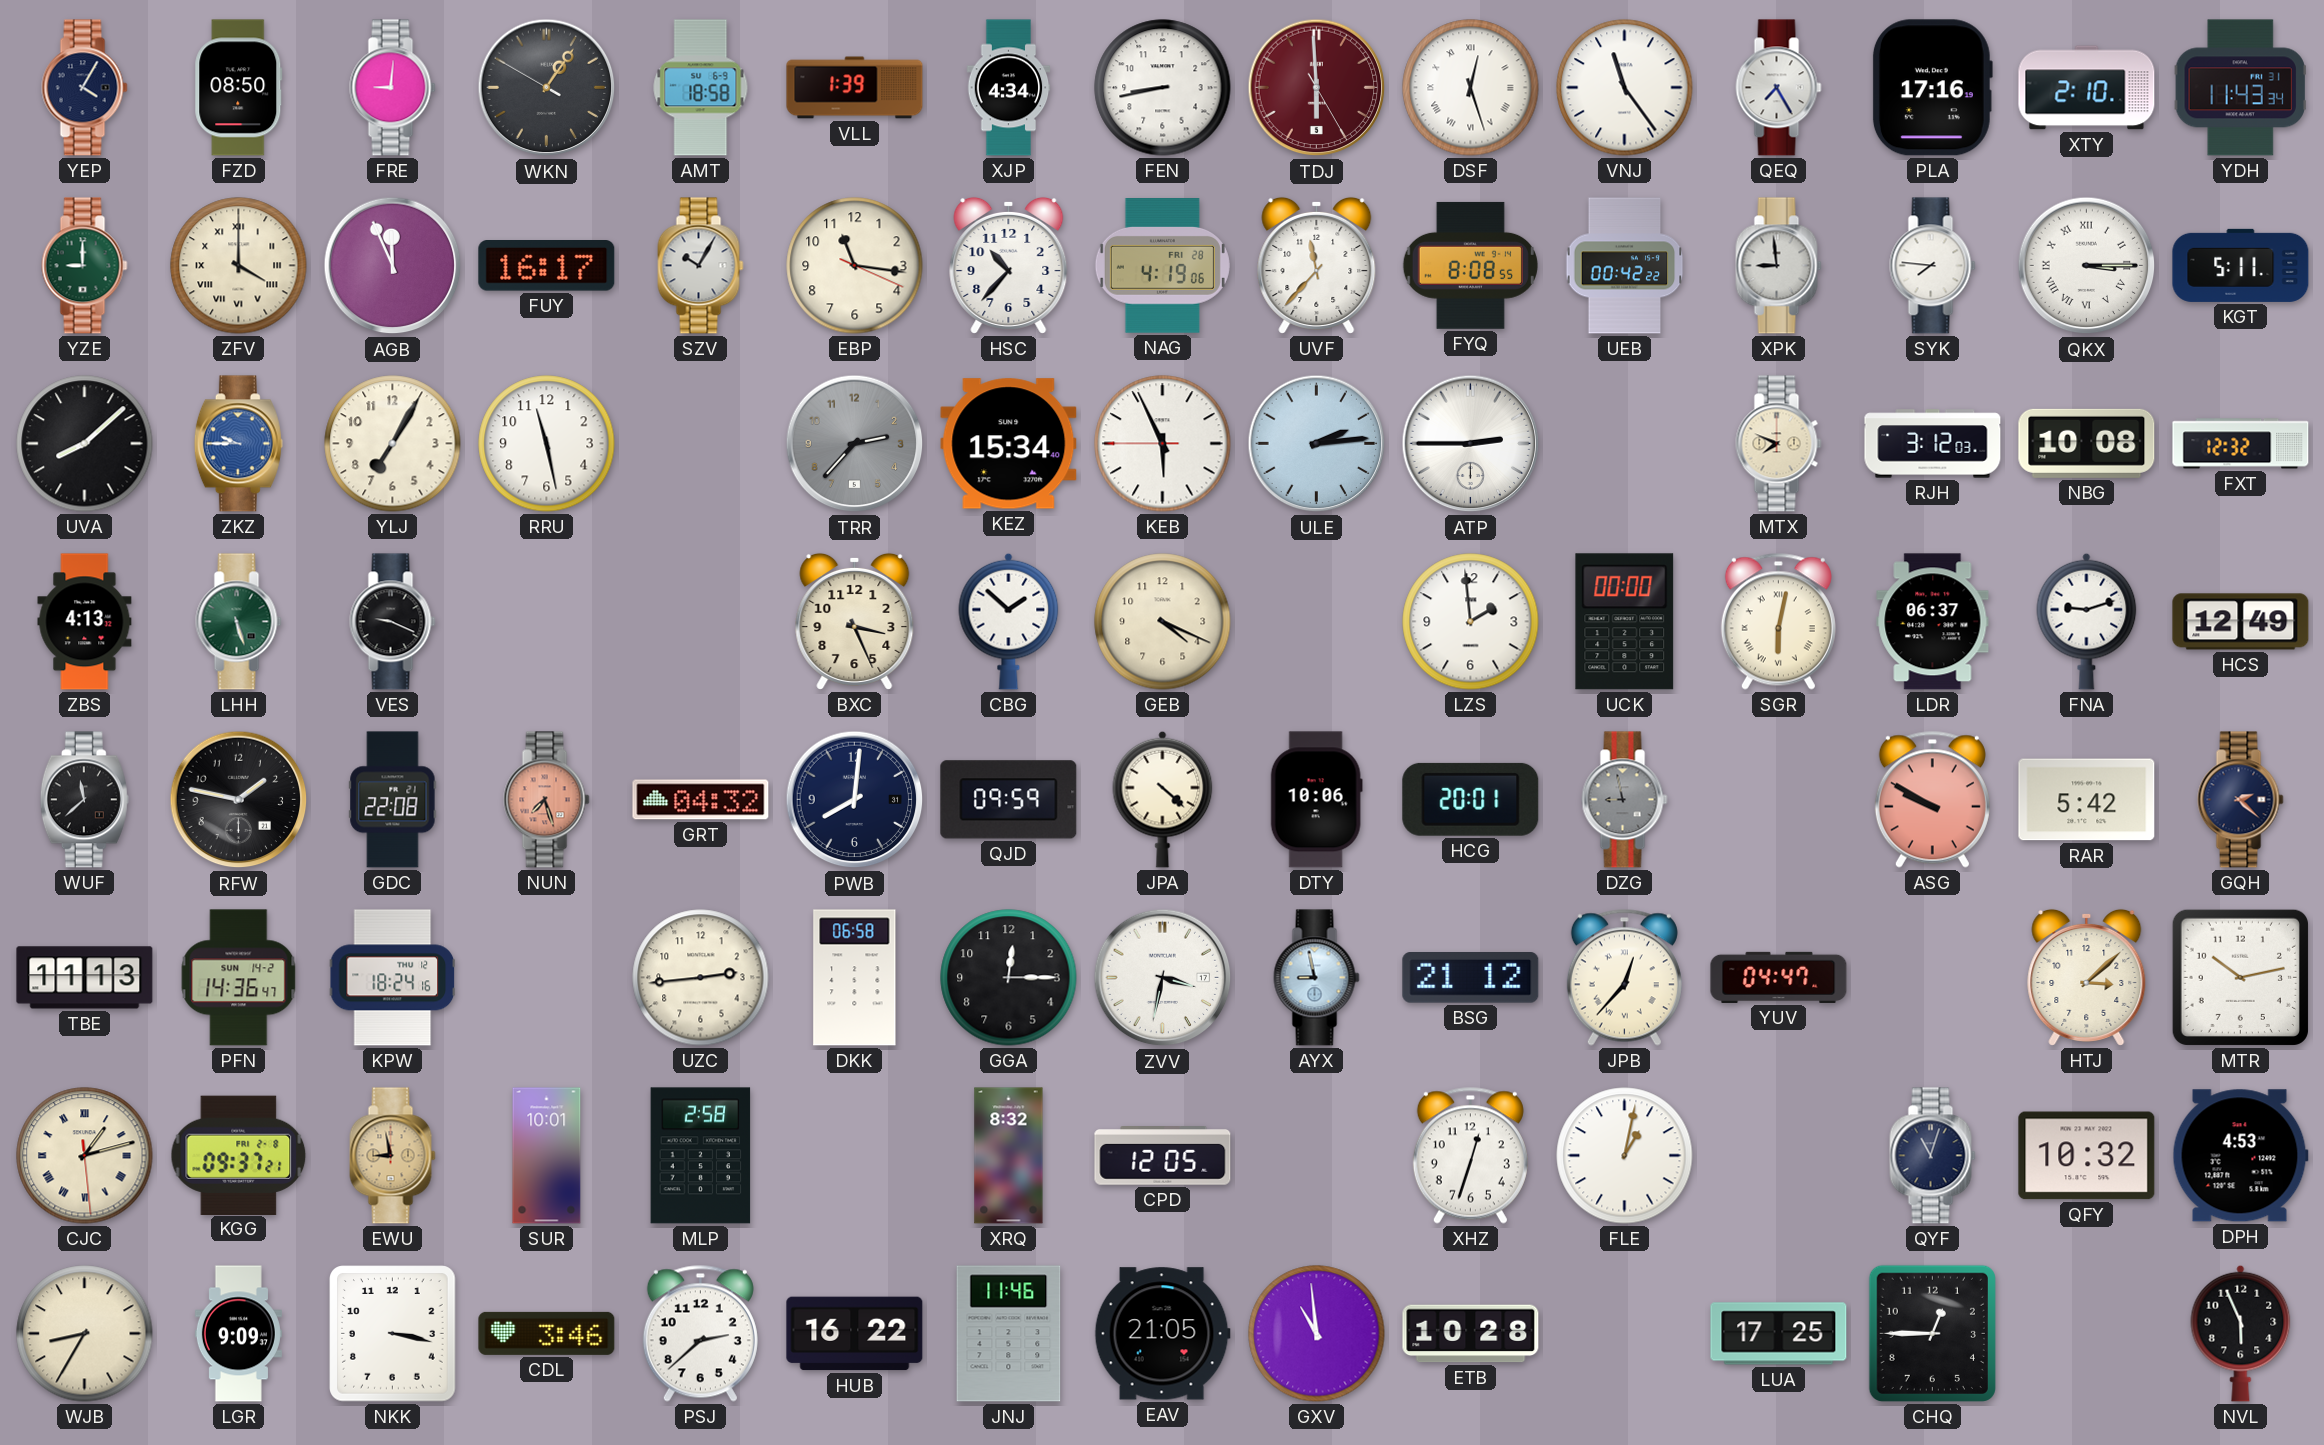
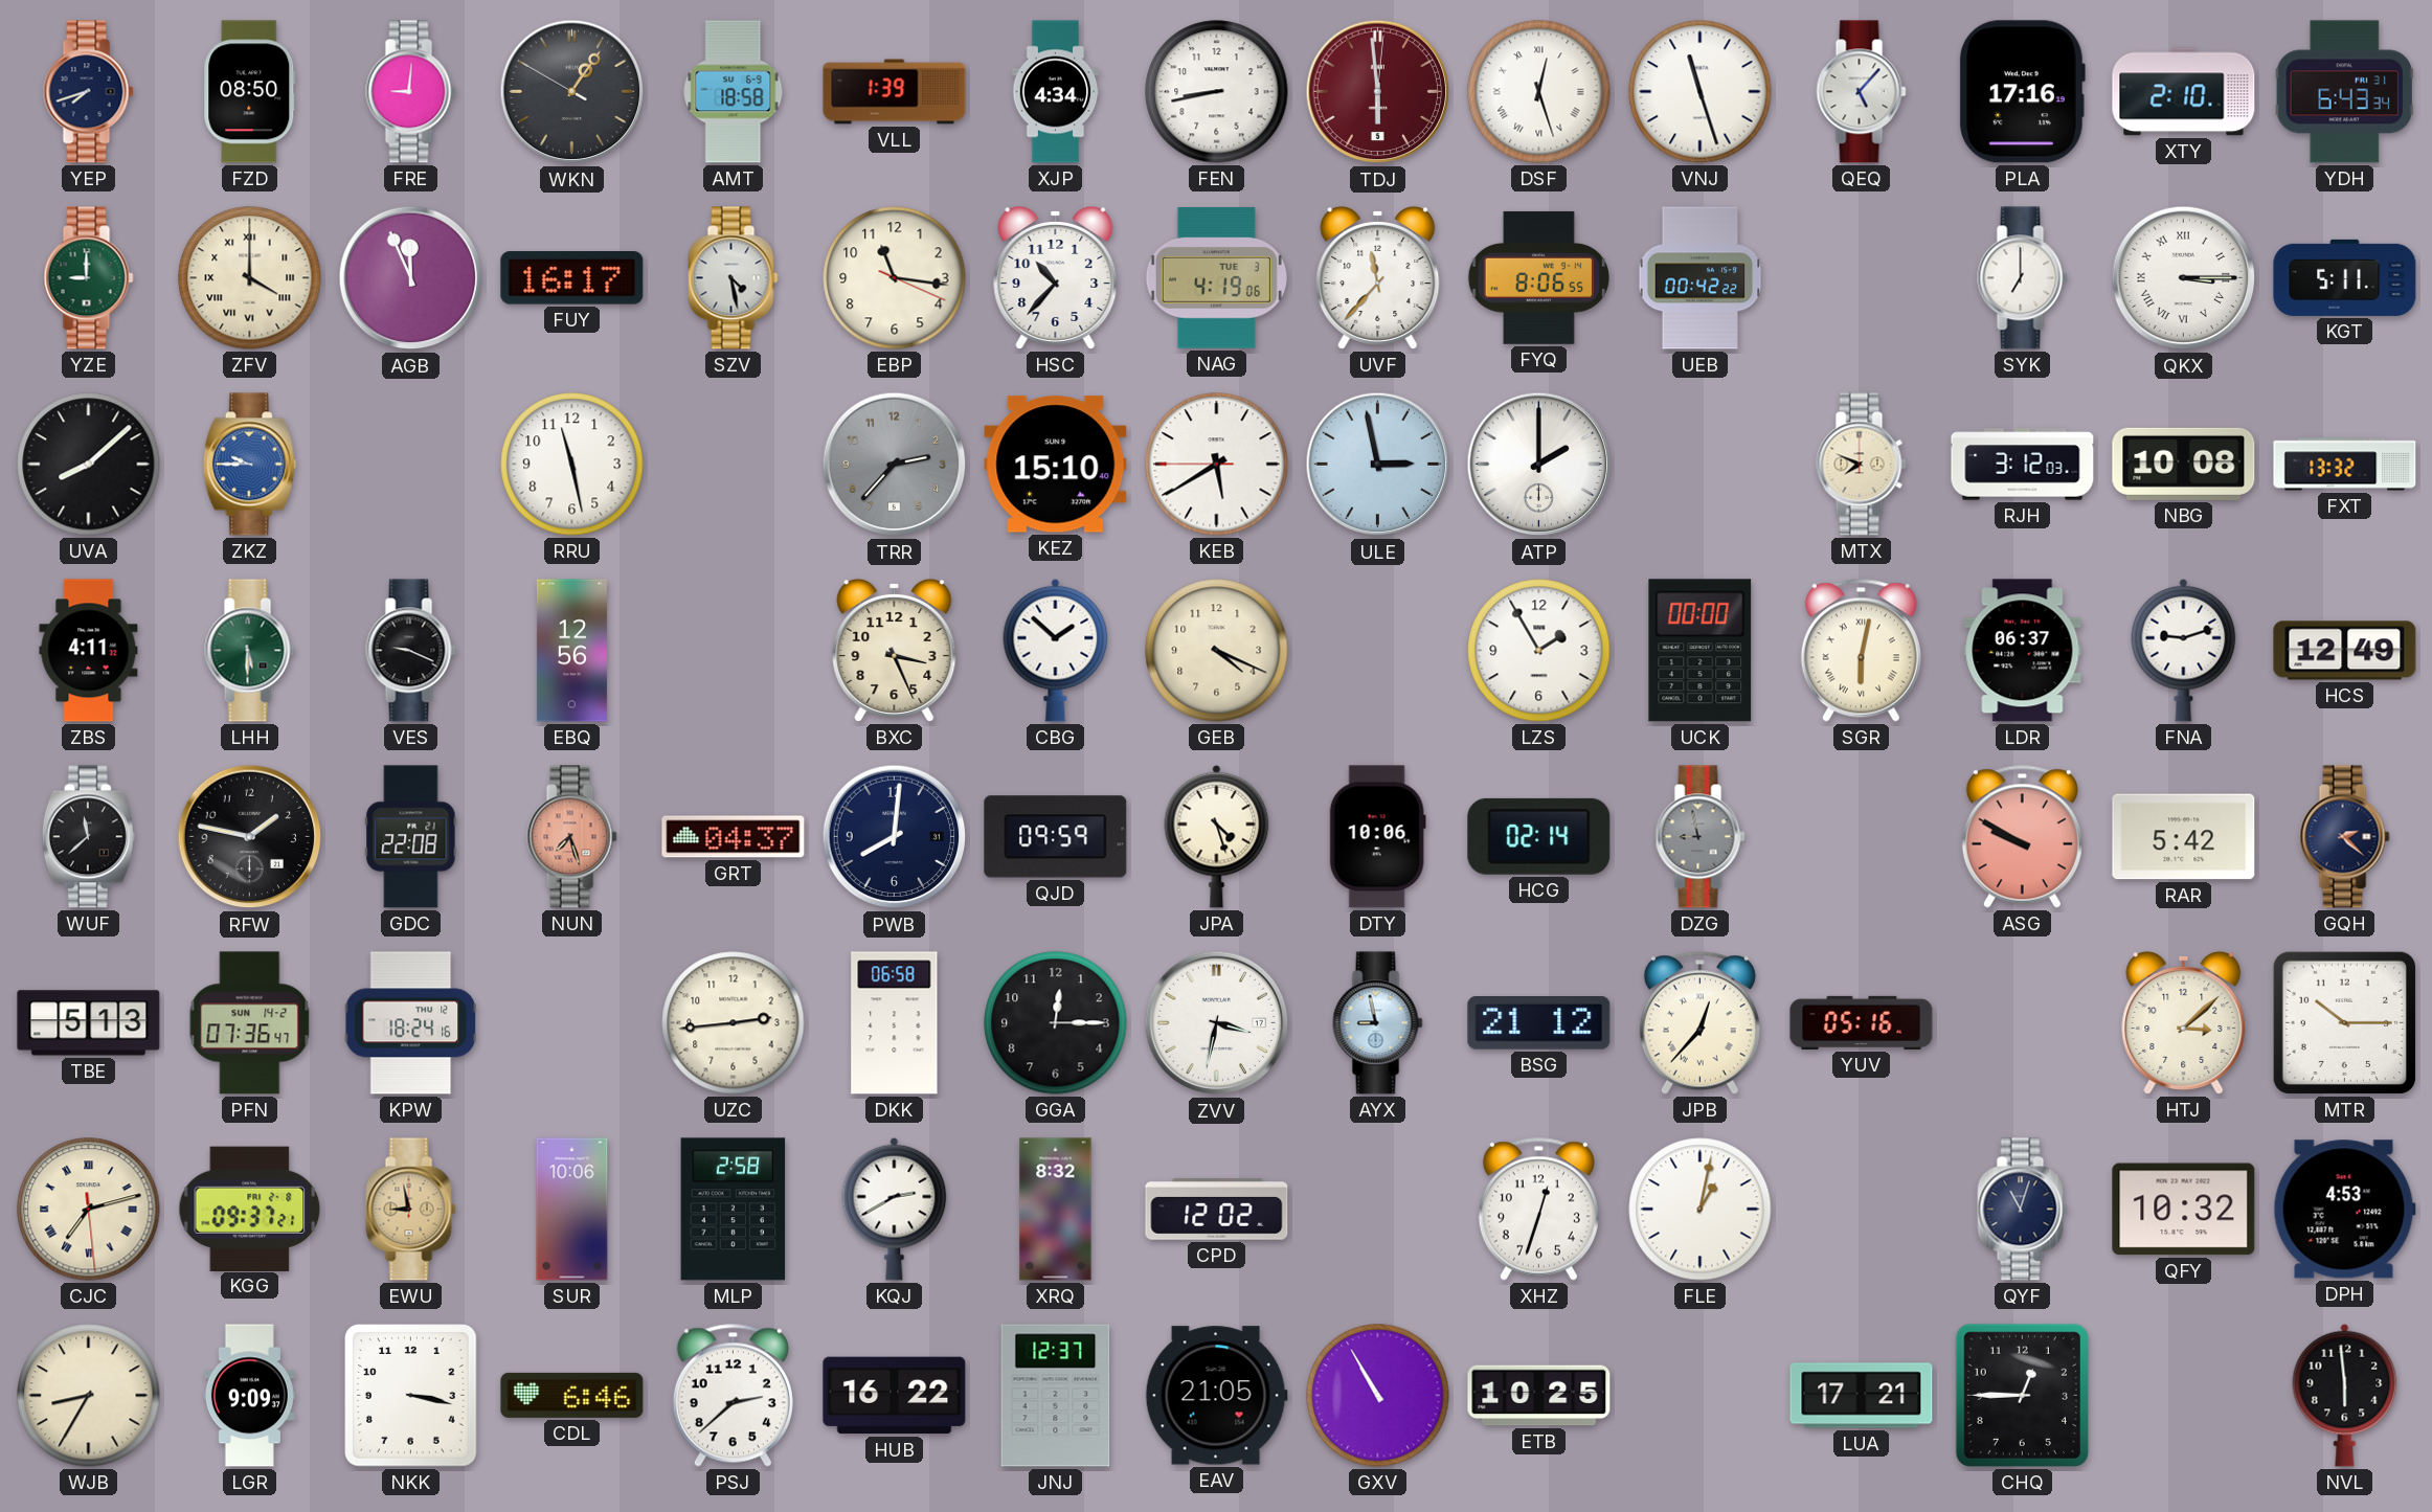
YEP: 4:05 -> 7:42
TDJ: 5:59:25 -> 5:59:01
VNJ: 11:24 -> 11:27
QEQ: 7:25 -> 5:07
YDH: 11:43 -> 6:43
SZV: 10:05 -> 4:28
NAG date: FRI 28 -> TUE 3
FYQ: 8:08 -> 8:06
XPK: 8:59 -> none
SYK: 7:46 -> 7:00
YLJ: 7:05 -> none
KEZ: 15:34 -> 15:10
KEB: 5:55 -> 5:39
ULE: 2:14 -> 2:58
ATP: 2:45 -> 2:00
FXT: 12:32 -> 13:32
ZBS: 4:13 -> 4:11
LHH: 5:27 -> 5:30
EBQ: none -> 12:56
LZS: 1:59 -> 1:55
GRT: 04:32 -> 04:37
JPA: 4:22 -> 4:27
HCG: 20:01 -> 02:14
TBE: 11:13 -> 5:13
PFN: 14:36 -> 07:36
YUV: 04:47 -> 05:16
MTR: 10:13 -> 10:15
CJC: 1:12 -> 7:12
SUR: 10:01 -> 10:06
KQJ: none -> 2:40
CPD: 12:05 -> 12:02
CDL: 3:46 -> 6:46
JNJ: 11:46 -> 12:37
GXV: 10:59 -> 10:55
ETB: 10:28 -> 10:25
LUA: 17:25 -> 17:21
NVL: 5:56 -> 5:59
